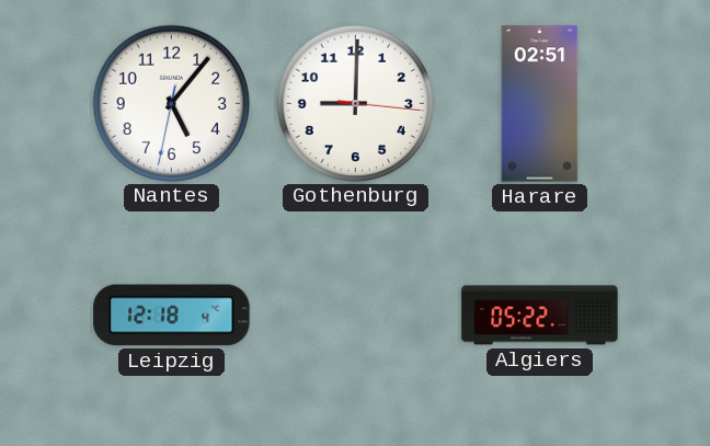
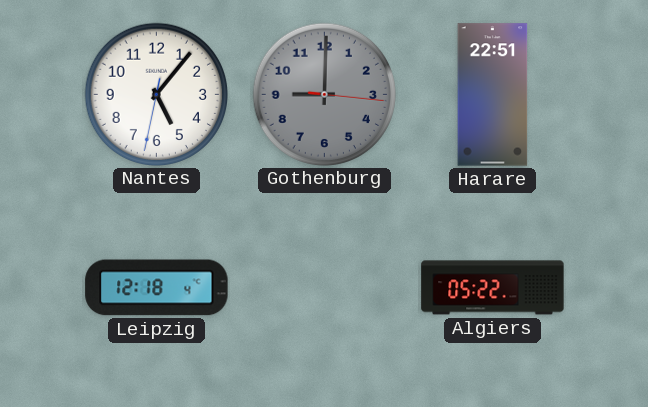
Gothenburg dial: white -> grey
Harare: 02:51 -> 22:51
